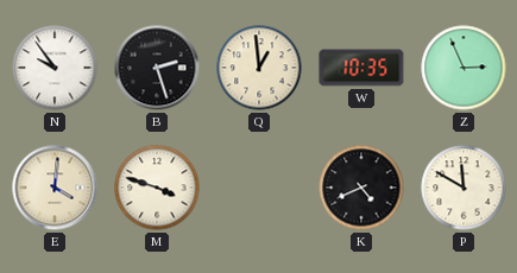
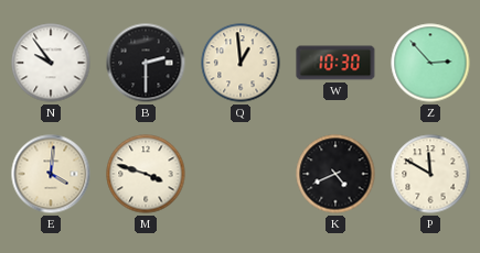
B: 2:27 -> 2:30
W: 10:35 -> 10:30
Z: 2:56 -> 2:53
